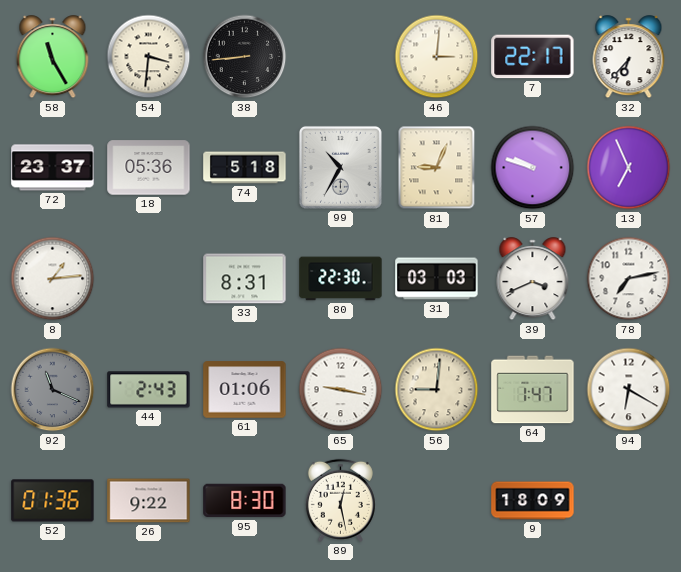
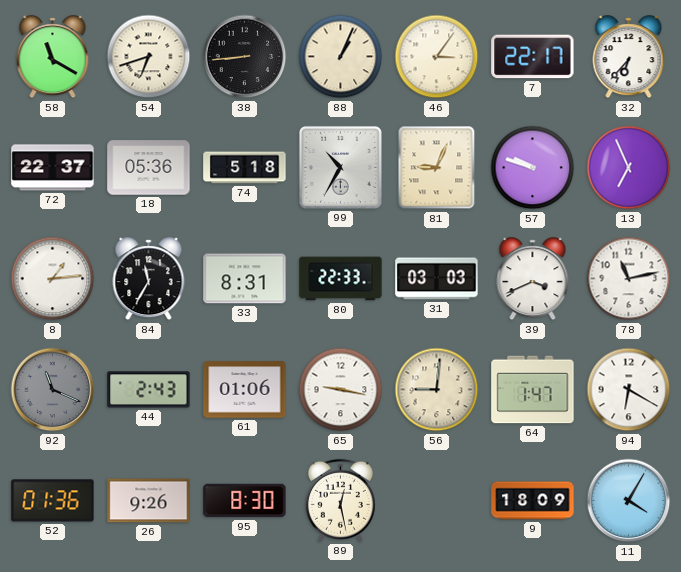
58: 11:25 -> 11:20
54: 3:31 -> 6:42
88: none -> 1:04
46: 3:01 -> 3:06
72: 23:37 -> 22:37
84: none -> 11:35
80: 22:30 -> 22:33
78: 7:13 -> 11:13
26: 9:22 -> 9:26
11: none -> 4:05
